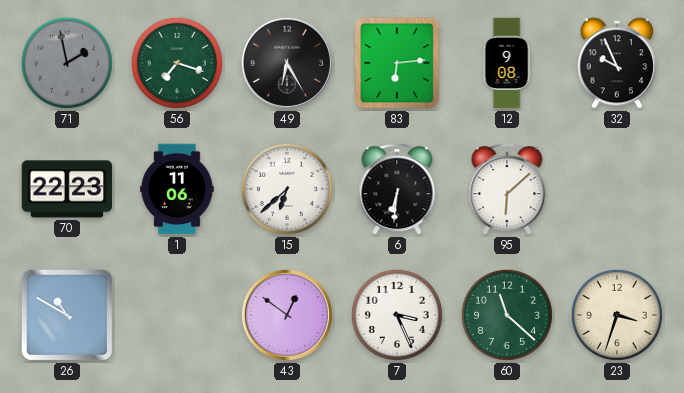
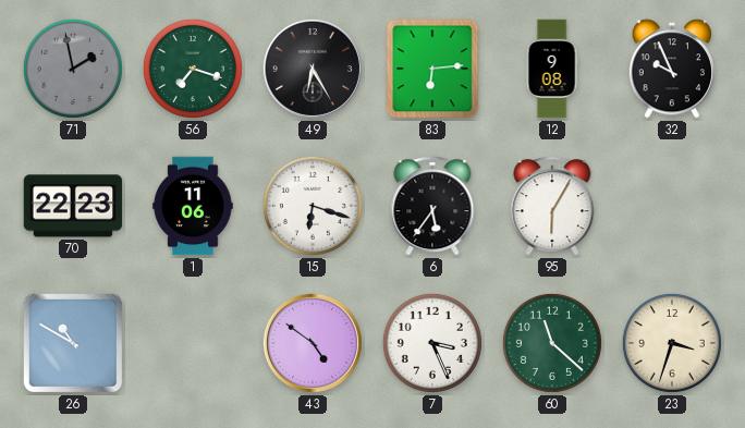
15: 6:38 -> 6:18
6: 6:31 -> 5:36
95: 6:08 -> 6:05
43: 12:51 -> 4:51
